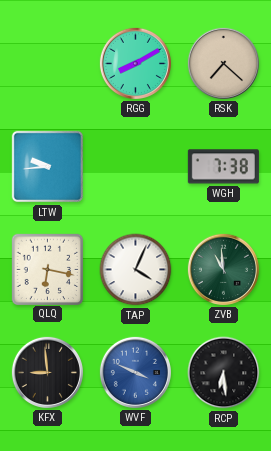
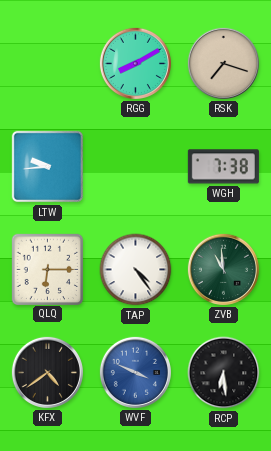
RSK: 7:22 -> 7:18
QLQ: 6:17 -> 6:15
TAP: 4:04 -> 4:24
KFX: 8:59 -> 4:39
